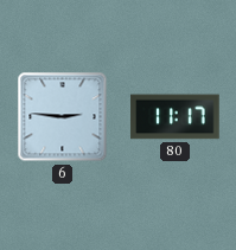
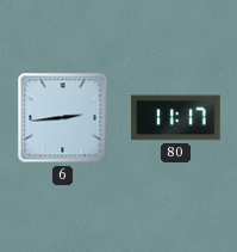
6: 2:46 -> 2:44
